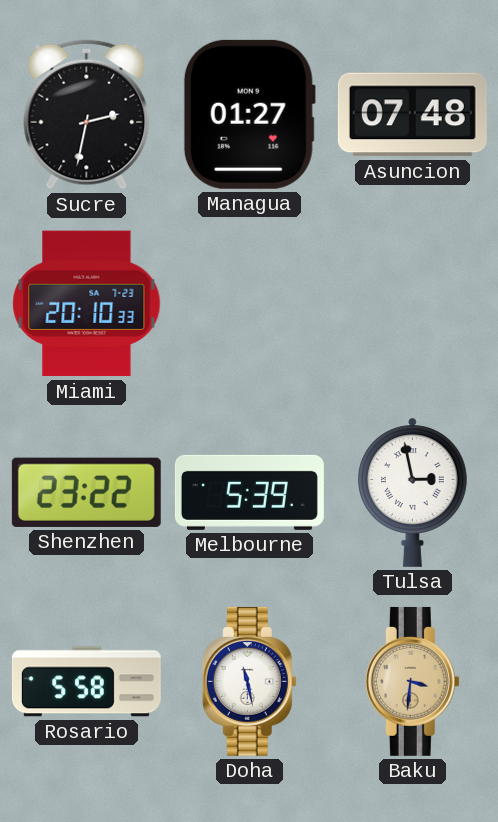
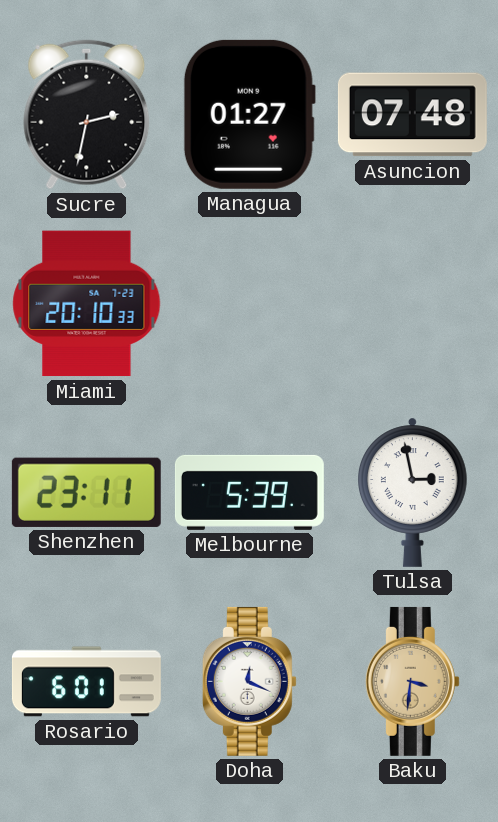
Shenzhen: 23:22 -> 23:11
Rosario: 5:58 -> 6:01
Doha: 11:28 -> 12:19
